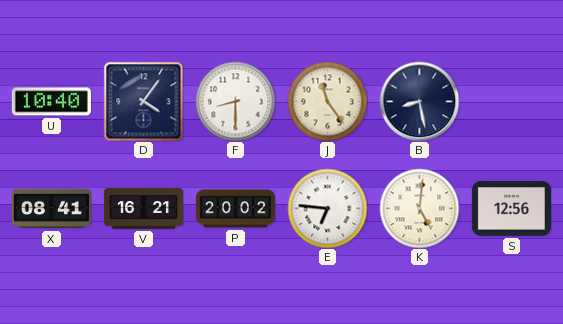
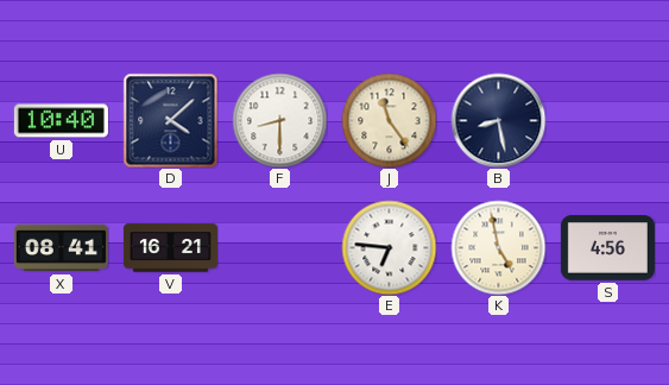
D: 4:06 -> 4:08
P: 20:02 -> none
K: 5:01 -> 4:58
S: 12:56 -> 4:56
